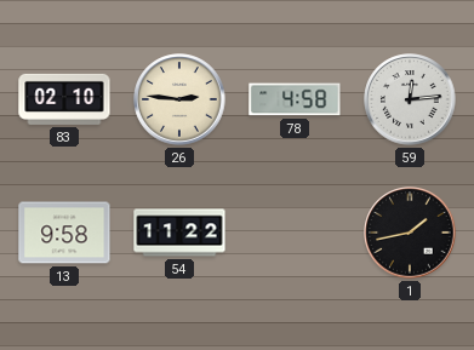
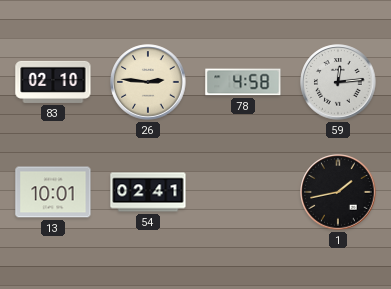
13: 9:58 -> 10:01
54: 11:22 -> 02:41
